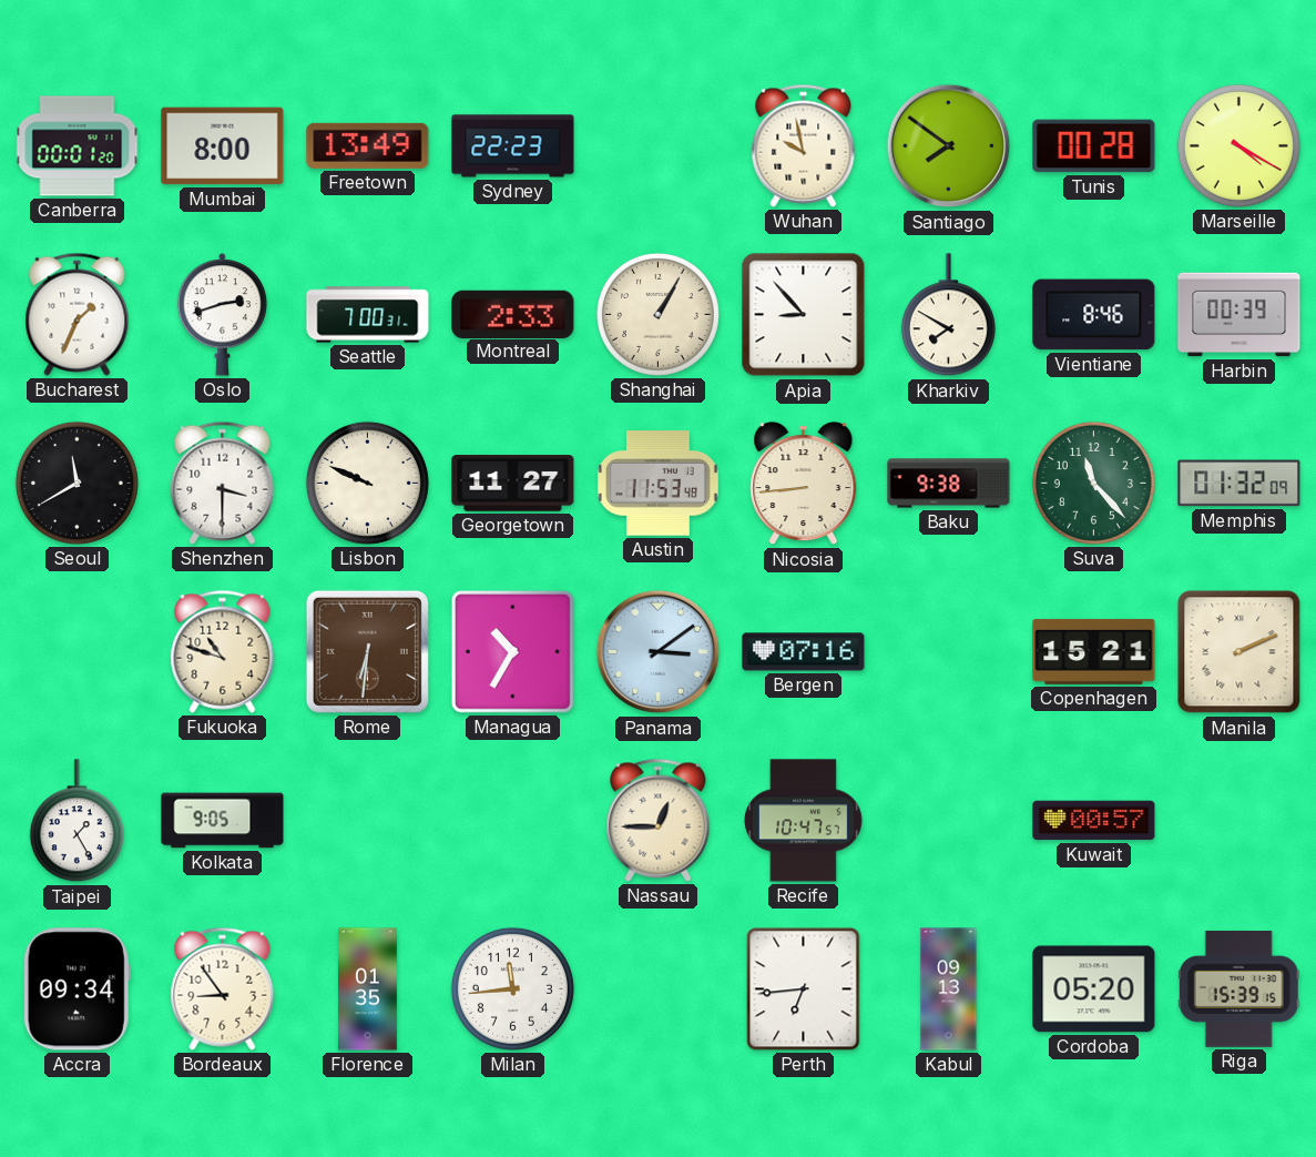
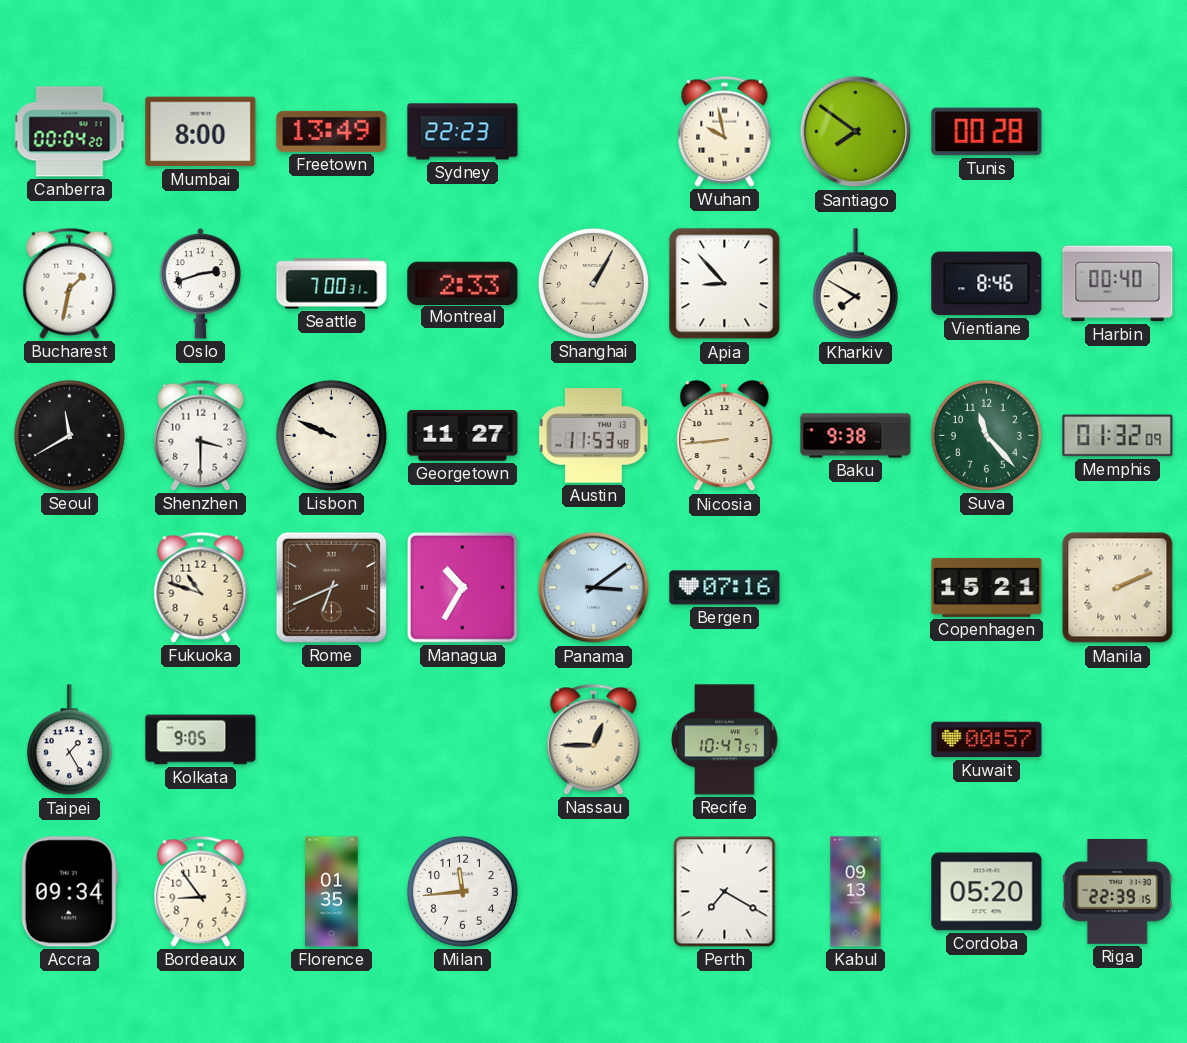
Canberra: 00:01 -> 00:04
Marseille: 4:20 -> none
Bucharest: 1:34 -> 1:32
Harbin: 00:39 -> 00:40
Rome: 6:31 -> 6:41
Perth: 6:44 -> 7:20
Riga: 15:39 -> 22:39
